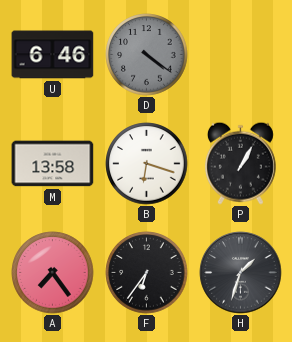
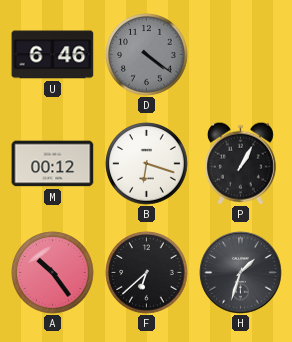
M: 13:58 -> 00:12
A: 7:24 -> 10:24
F: 6:36 -> 6:38
